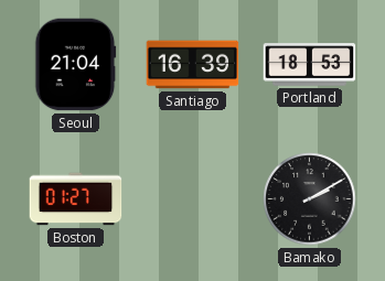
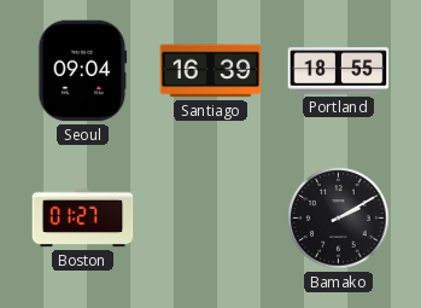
Seoul: 21:04 -> 09:04
Portland: 18:53 -> 18:55
